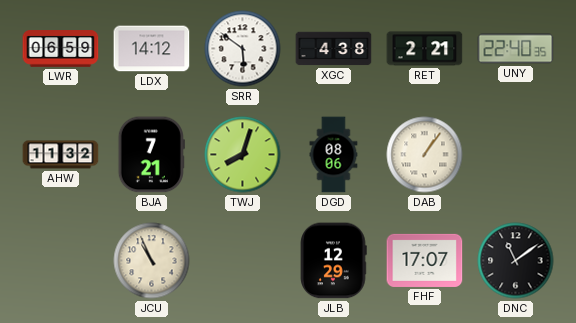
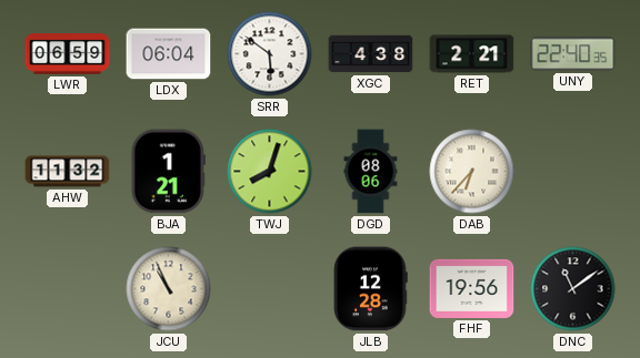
LDX: 14:12 -> 06:04
BJA: 7:21 -> 1:21
DAB: 1:06 -> 6:37
JLB: 12:29 -> 12:28
FHF: 17:07 -> 19:56
